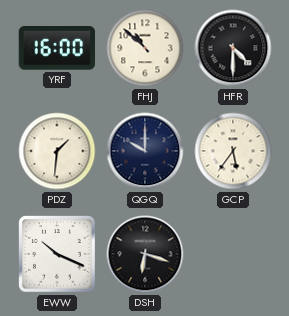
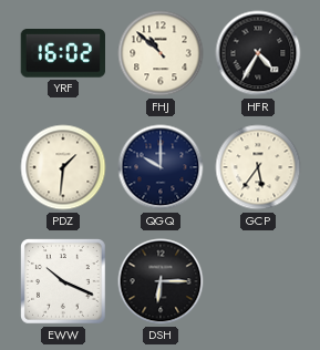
YRF: 16:00 -> 16:02
HFR: 4:30 -> 4:35
DSH: 6:18 -> 6:15
